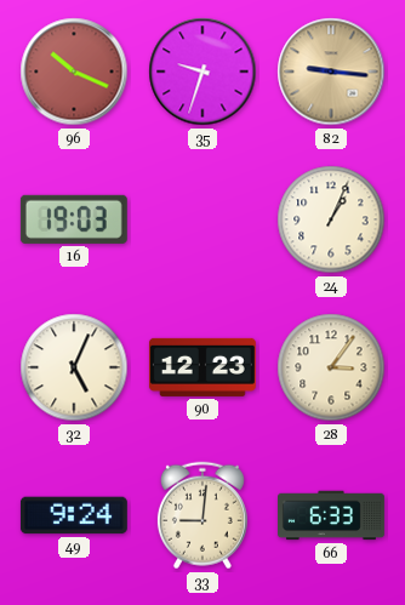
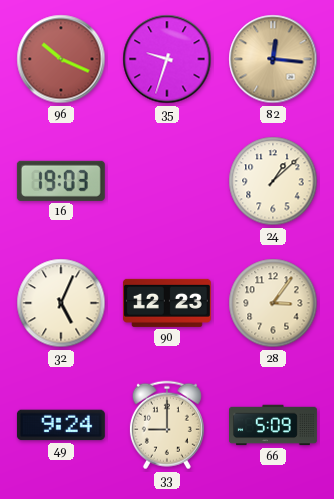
82: 9:16 -> 12:16
24: 1:04 -> 1:08
33: 9:01 -> 9:00
66: 6:33 -> 5:09
